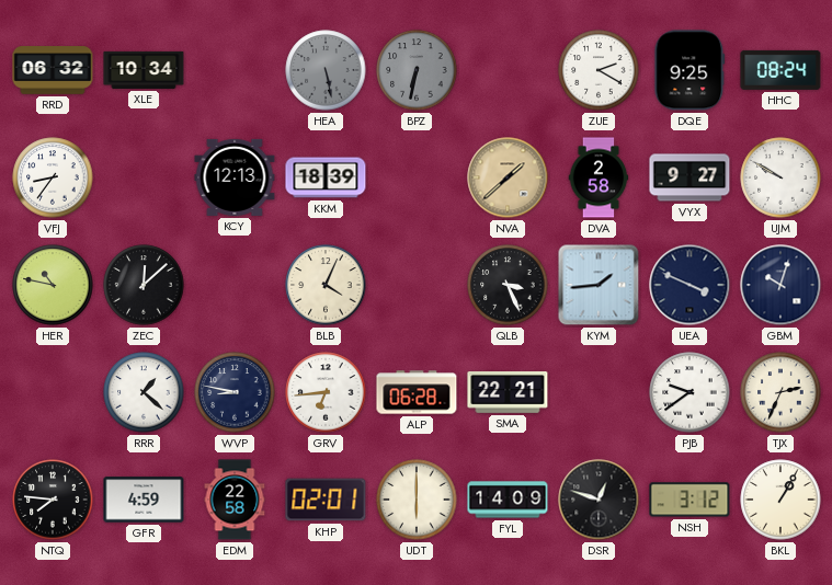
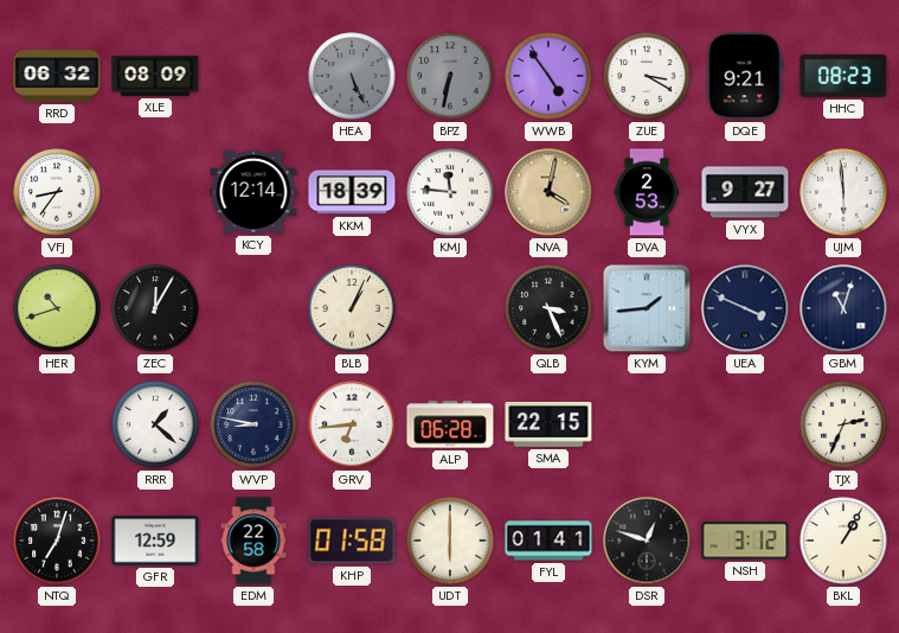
XLE: 10:34 -> 08:09
HEA: 5:28 -> 5:26
WWB: none -> 4:54
ZUE: 2:20 -> 3:20
DQE: 9:25 -> 9:21
HHC: 08:24 -> 08:23
KCY: 12:13 -> 12:14
KMJ: none -> 11:46
NVA: 1:38 -> 4:02
DVA: 2:58 -> 2:53
UJM: 9:50 -> 5:59
HER: 10:47 -> 10:42
ZEC: 12:08 -> 12:05
BLB: 4:04 -> 1:04
GBM: 10:03 -> 11:03
SMA: 22:21 -> 22:15
PJB: 9:39 -> none
NTQ: 7:46 -> 7:03
GFR: 4:59 -> 12:59
KHP: 02:01 -> 01:58
FYL: 14:09 -> 01:41
